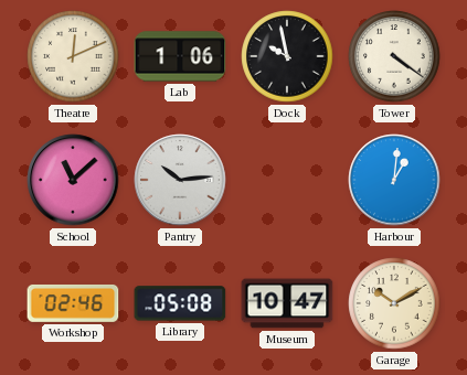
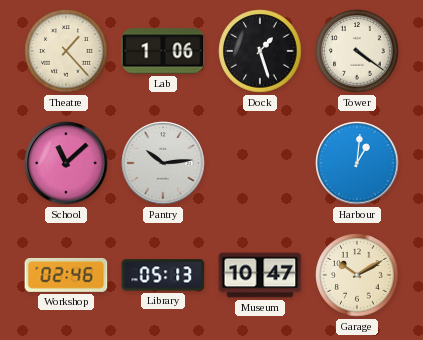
Theatre: 12:11 -> 1:23
Dock: 9:58 -> 1:27
Library: 05:08 -> 05:13
